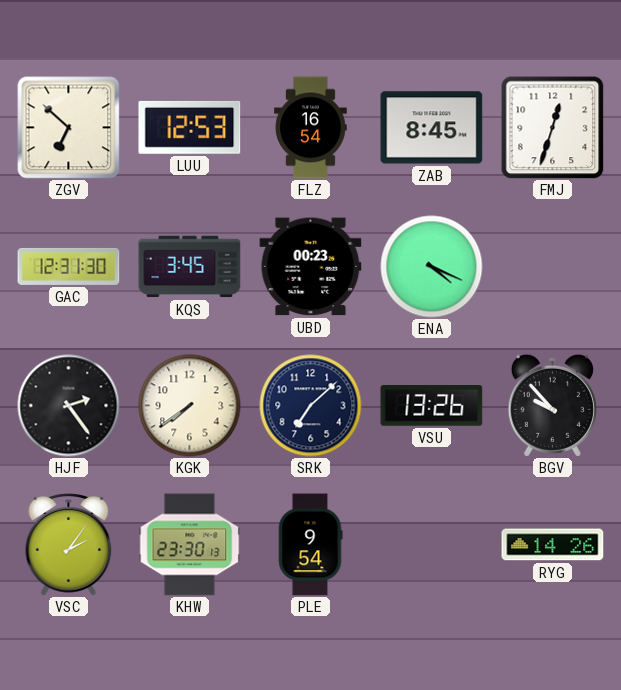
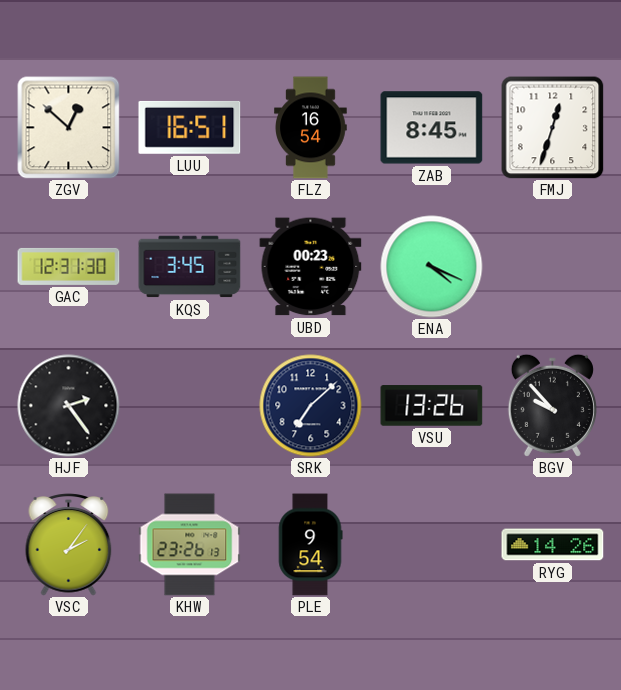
ZGV: 6:52 -> 12:52
LUU: 12:53 -> 16:51
KGK: 7:39 -> none
KHW: 23:30 -> 23:26
